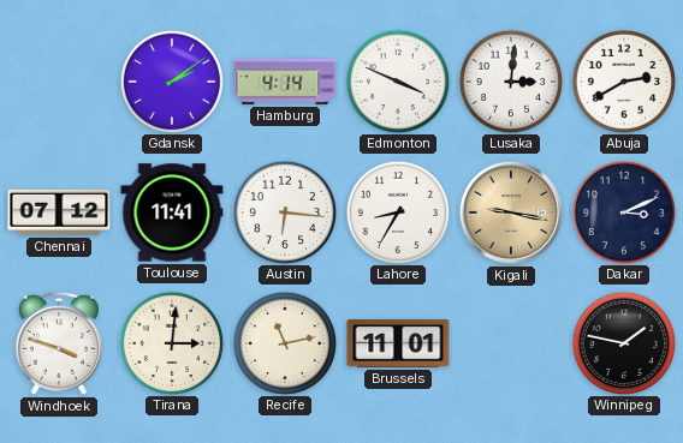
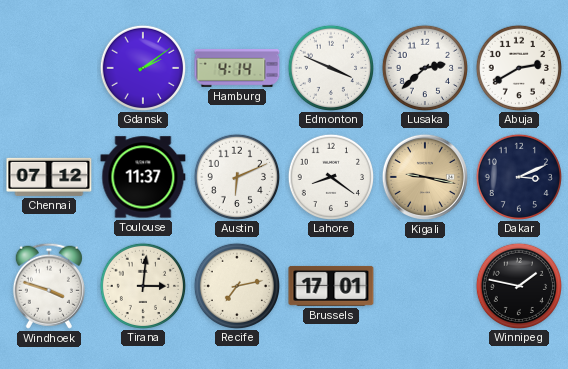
Lusaka: 3:01 -> 2:38
Toulouse: 11:41 -> 11:37
Austin: 6:16 -> 6:11
Lahore: 8:35 -> 8:21
Recife: 11:13 -> 7:13
Brussels: 11:01 -> 17:01
